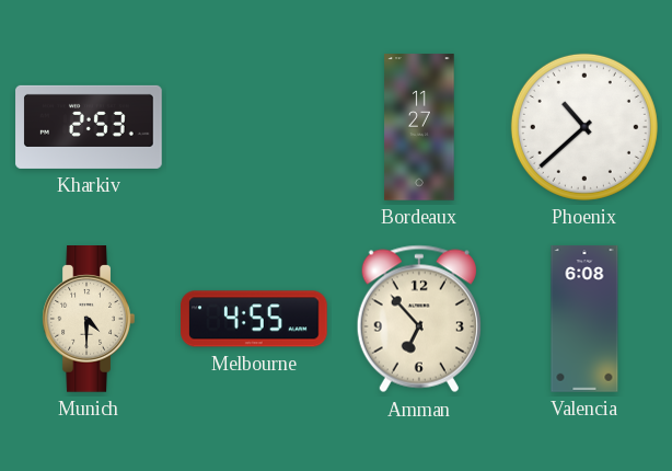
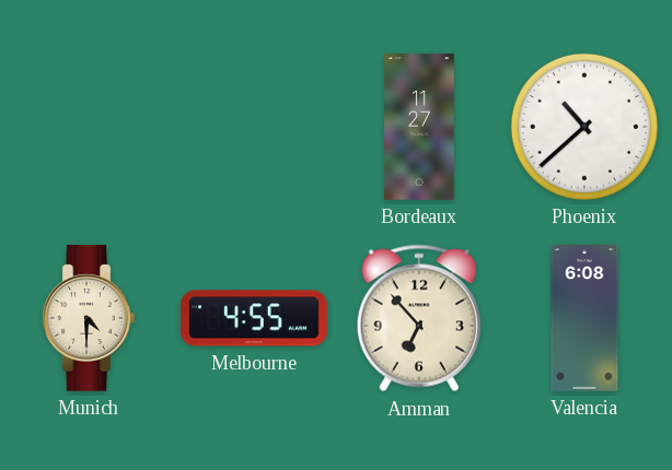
Kharkiv: 2:53 -> none
